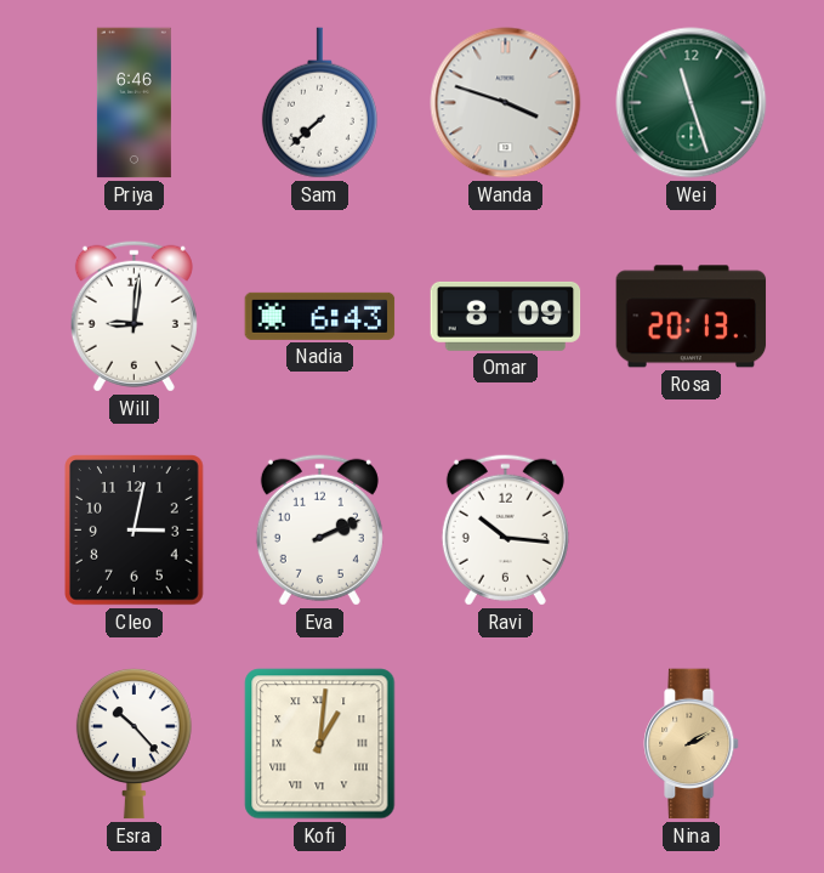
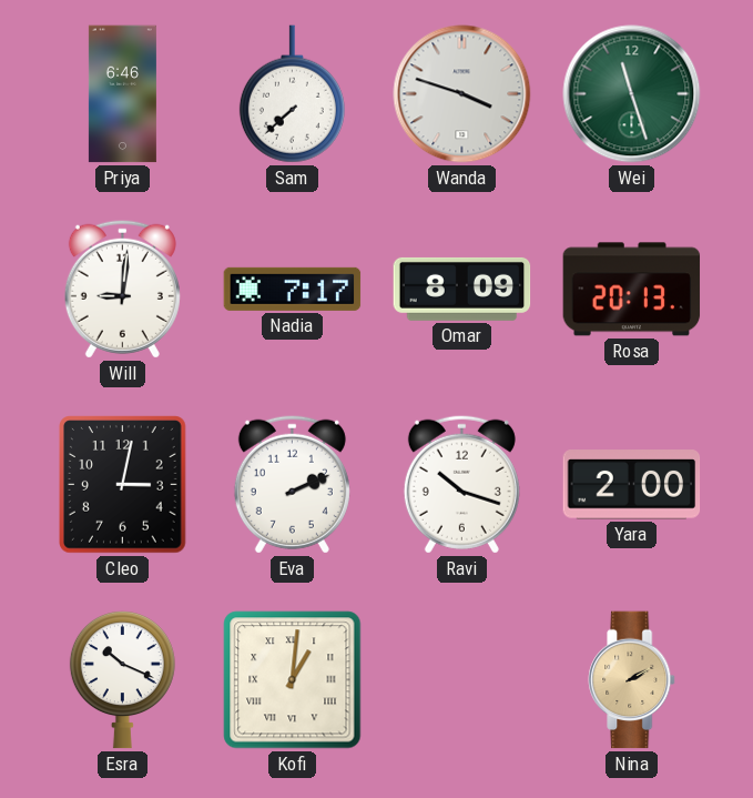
Nadia: 6:43 -> 7:17
Ravi: 10:16 -> 10:18
Yara: none -> 2:00
Esra: 10:23 -> 10:19
